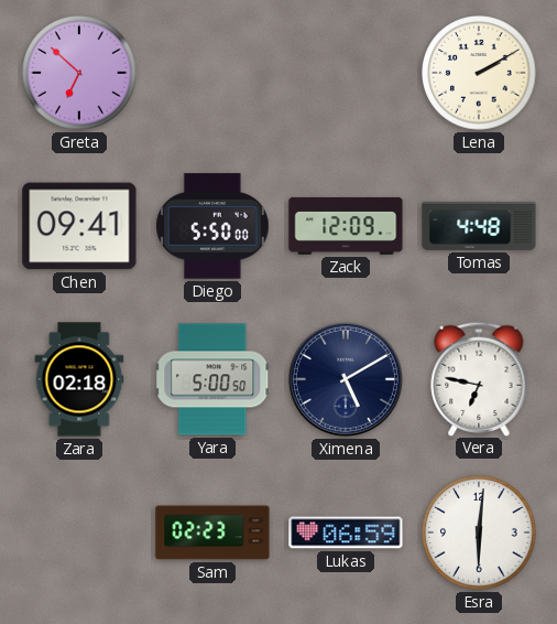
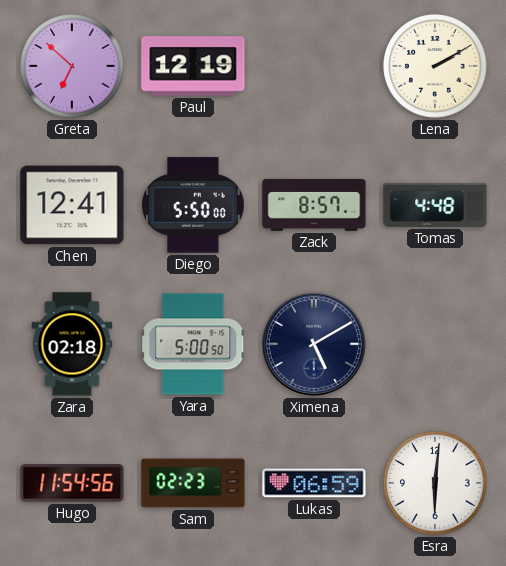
Paul: none -> 12:19
Chen: 09:41 -> 12:41
Zack: 12:09 -> 8:57
Vera: 6:47 -> none
Hugo: none -> 11:54
